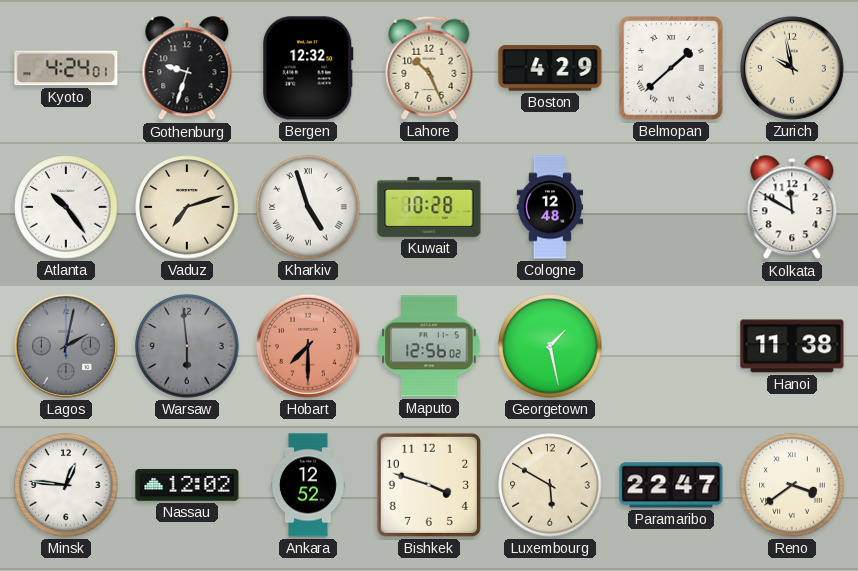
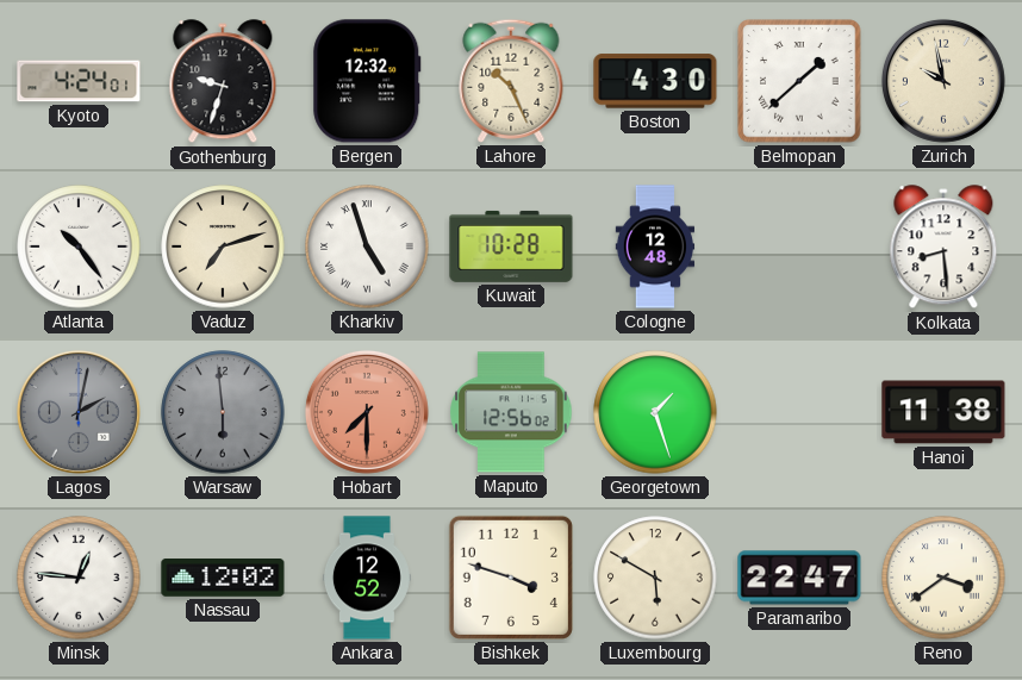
Boston: 4:29 -> 4:30
Kolkata: 11:50 -> 8:29
Georgetown: 1:28 -> 1:27
